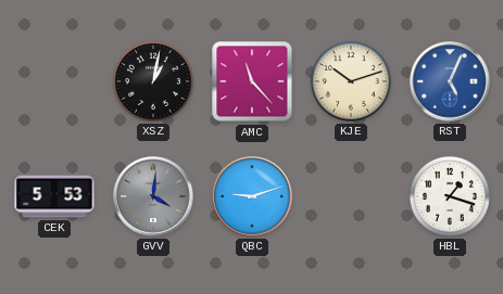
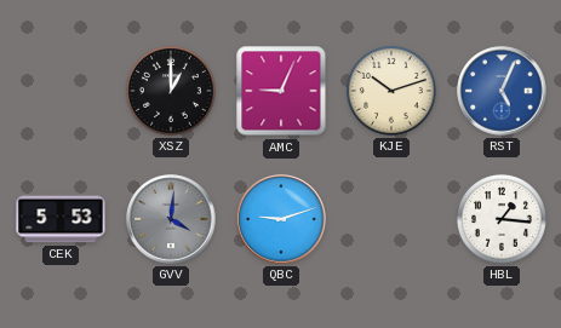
XSZ: 1:02 -> 1:00
AMC: 11:23 -> 9:04
HBL: 1:18 -> 1:16
